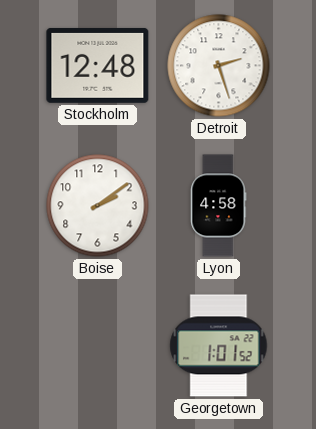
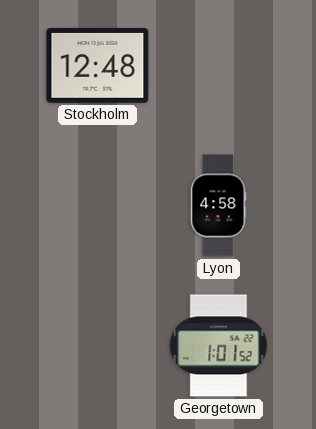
Detroit: 2:27 -> none
Boise: 2:09 -> none
